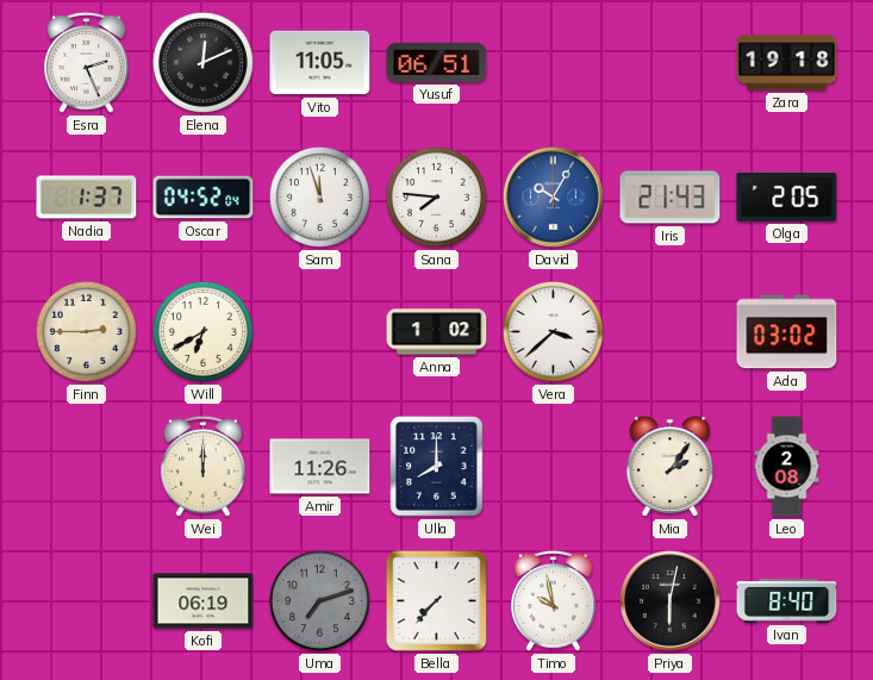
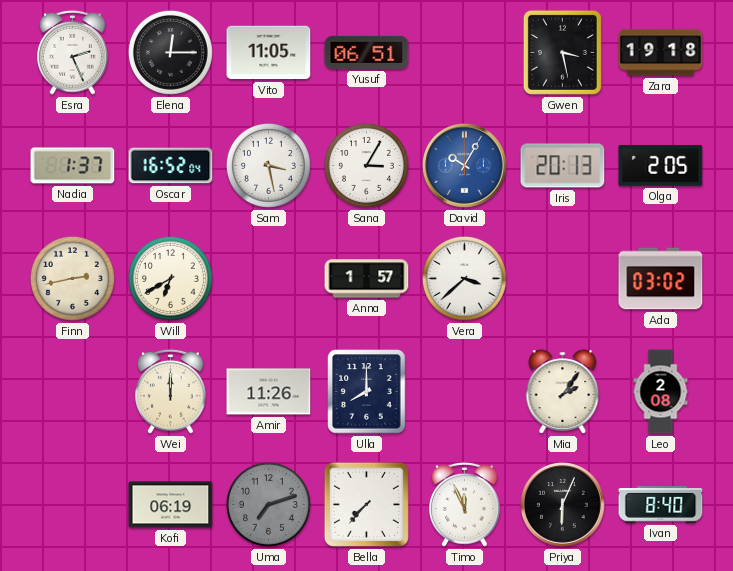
Elena: 12:11 -> 12:15
Gwen: none -> 3:28
Oscar: 04:52 -> 16:52
Sam: 11:57 -> 3:28
Sana: 7:46 -> 3:05
Iris: 21:43 -> 20:13
Finn: 2:45 -> 2:43
Anna: 1:02 -> 1:57
Timo: 9:58 -> 11:56
Priya: 6:02 -> 6:04
